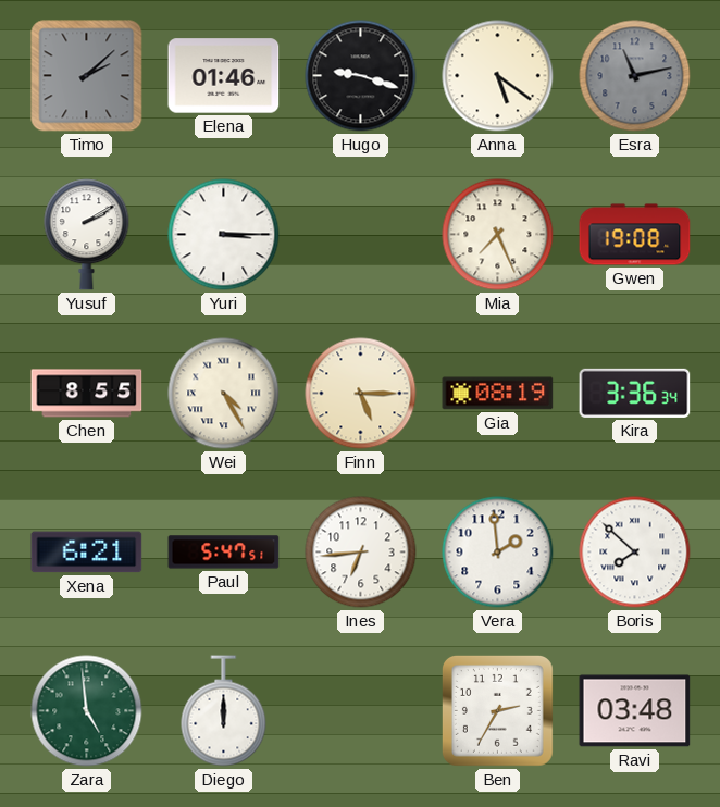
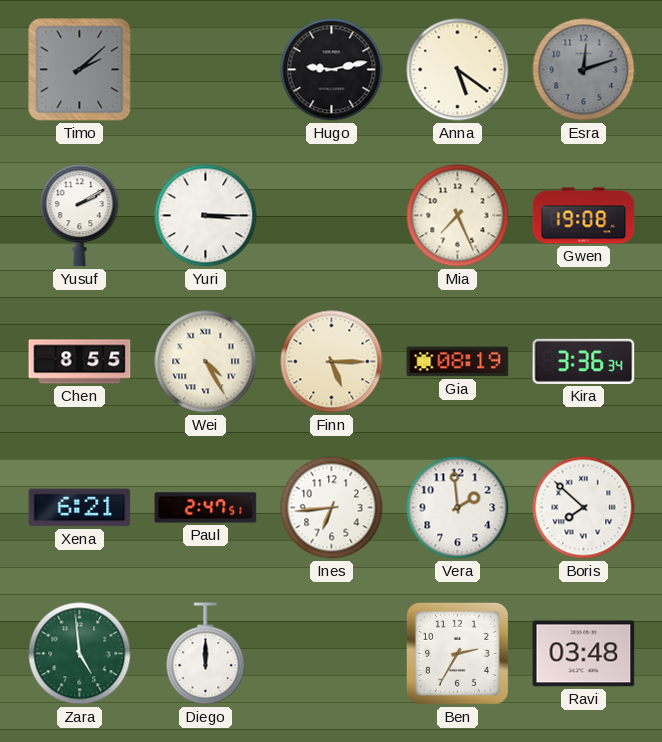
Elena: 01:46 -> none
Hugo: 9:18 -> 9:13
Esra: 11:13 -> 12:12
Paul: 5:47 -> 2:47
